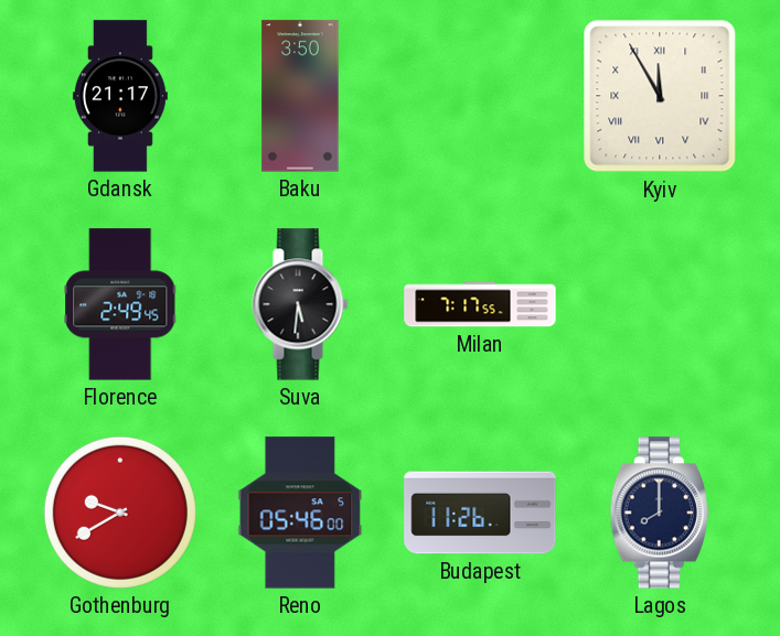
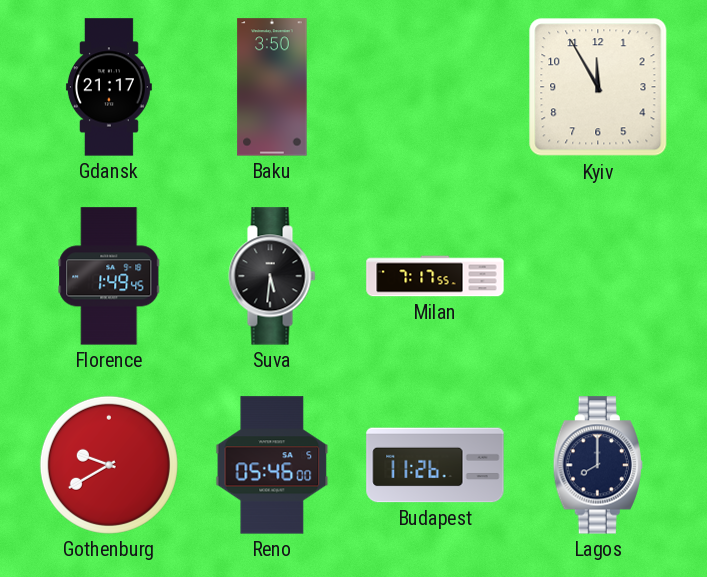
Kyiv numerals: Roman -> Arabic
Florence: 2:49 -> 1:49
